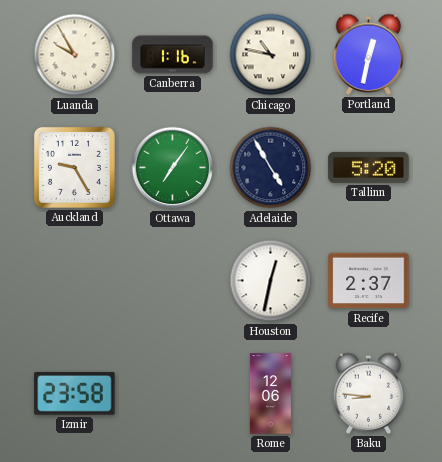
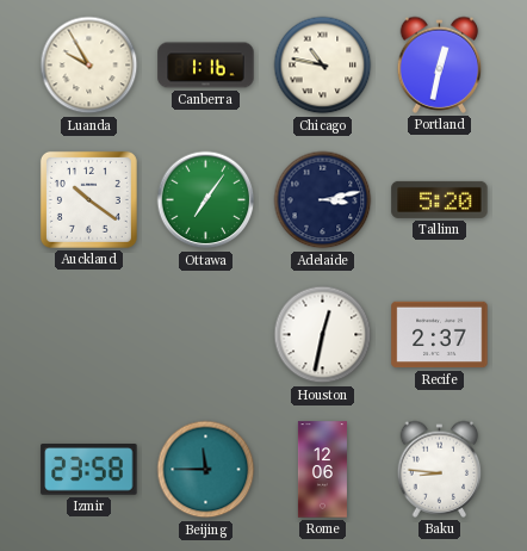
Auckland: 9:25 -> 10:21
Adelaide: 4:55 -> 3:13
Beijing: none -> 11:45
